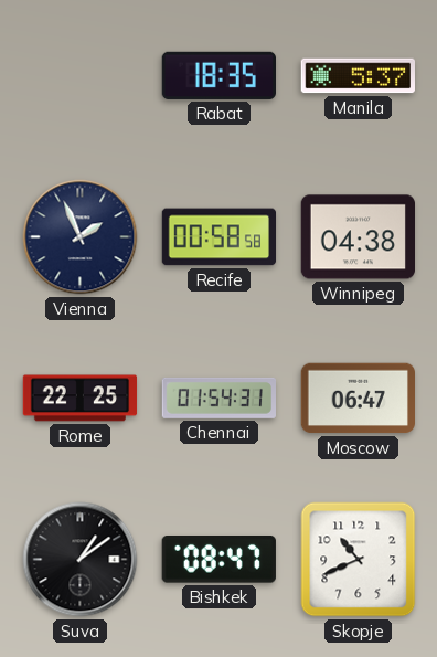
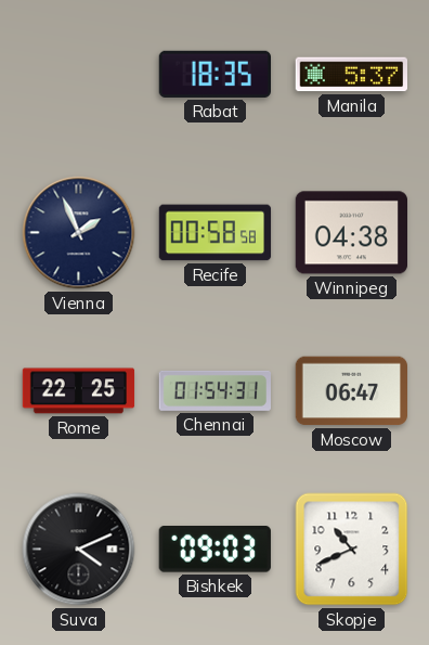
Suva: 1:09 -> 4:11
Bishkek: 08:47 -> 09:03
